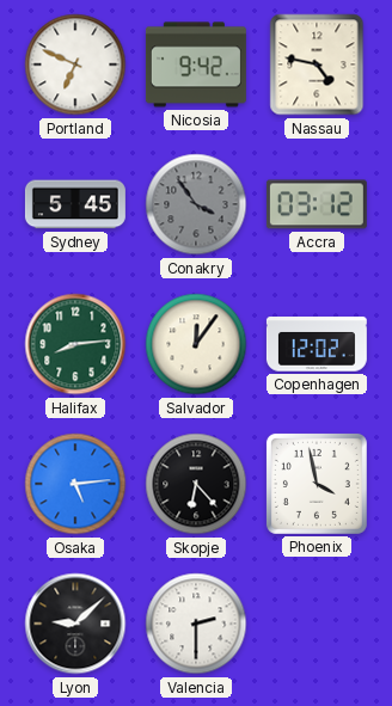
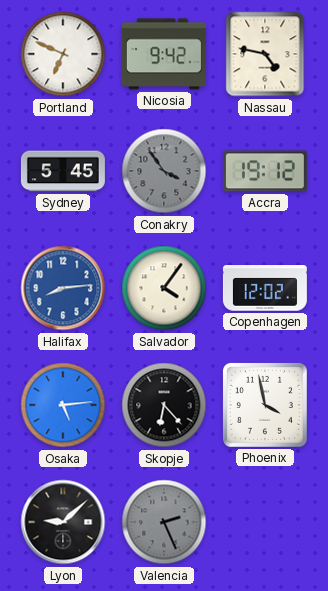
Accra: 03:12 -> 19:12
Halifax dial: green -> blue
Salvador: 12:06 -> 4:06
Valencia: 2:30 -> 2:26
Valencia dial: white -> grey
